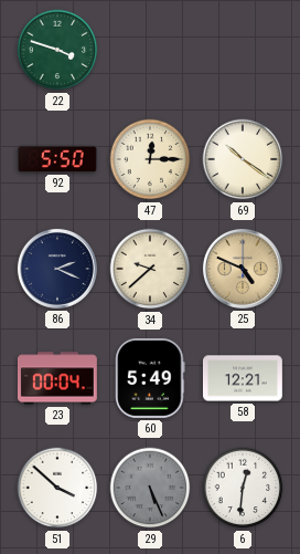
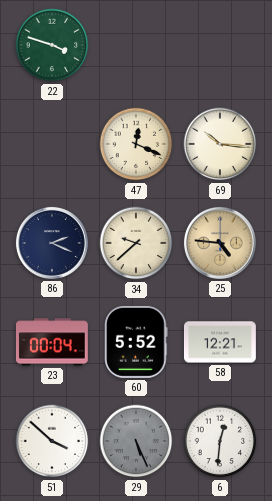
92: 5:50 -> none
47: 12:15 -> 12:19
69: 10:21 -> 10:16
25: 4:49 -> 4:46
60: 5:49 -> 5:52
